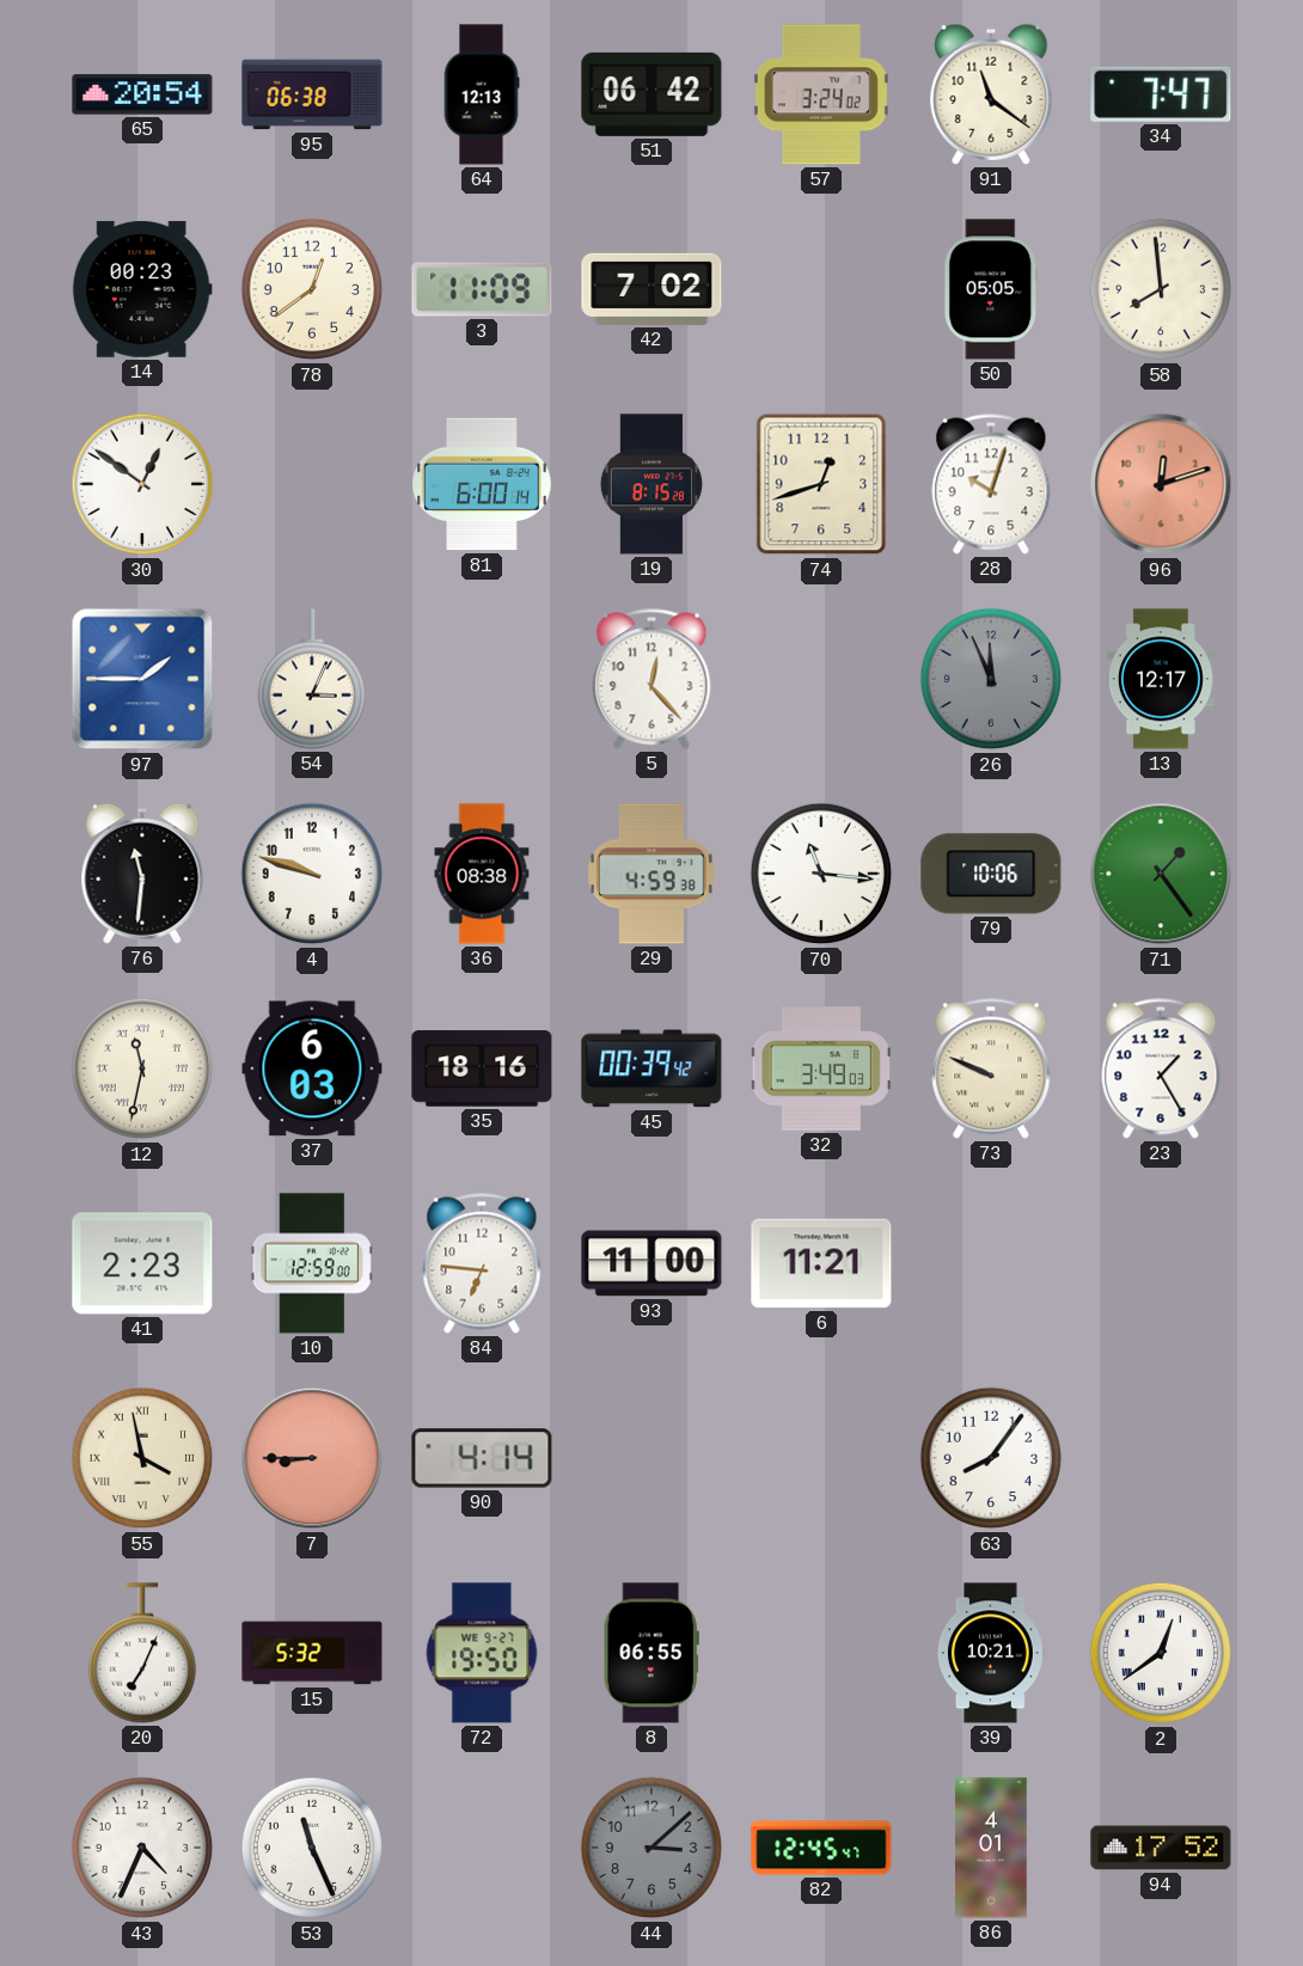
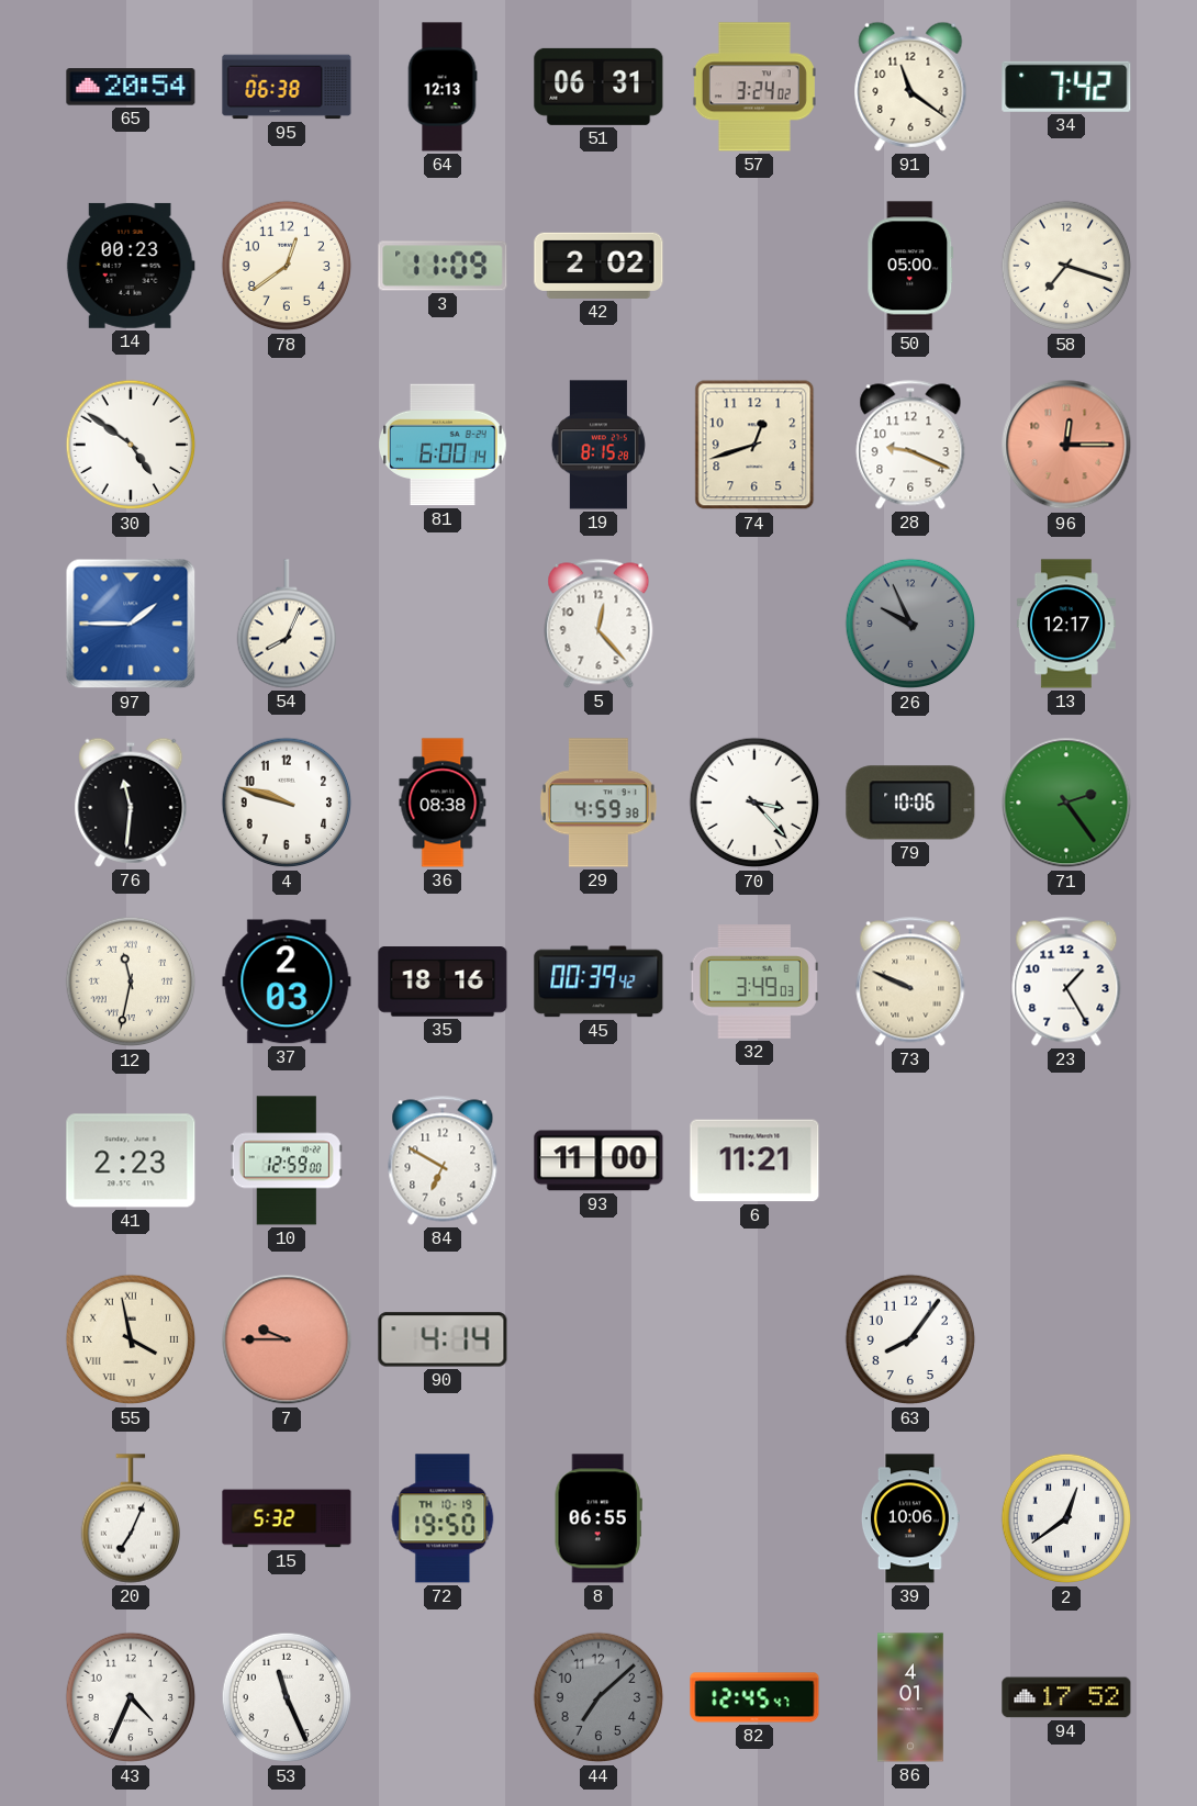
51: 06:42 -> 06:31
34: 7:47 -> 7:42
42: 7:02 -> 2:02
50: 05:05 -> 05:00
58: 7:59 -> 7:18
30: 12:51 -> 4:51
28: 10:03 -> 9:19
96: 12:12 -> 12:15
54: 3:04 -> 8:04
26: 11:56 -> 9:56
70: 11:16 -> 3:23
71: 1:24 -> 2:24
37: 6:03 -> 2:03
84: 6:46 -> 6:50
7: 8:45 -> 9:45
72 date: WE 9-27 -> TH 10-19
39: 10:21 -> 10:06
44: 3:08 -> 7:08
